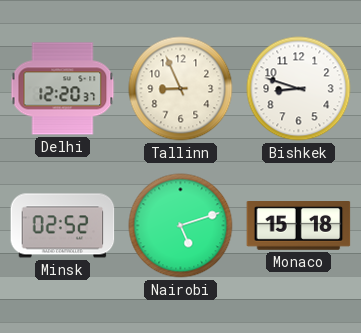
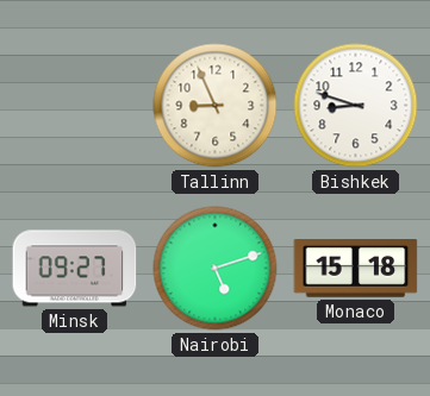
Delhi: 12:20 -> none
Minsk: 02:52 -> 09:27
